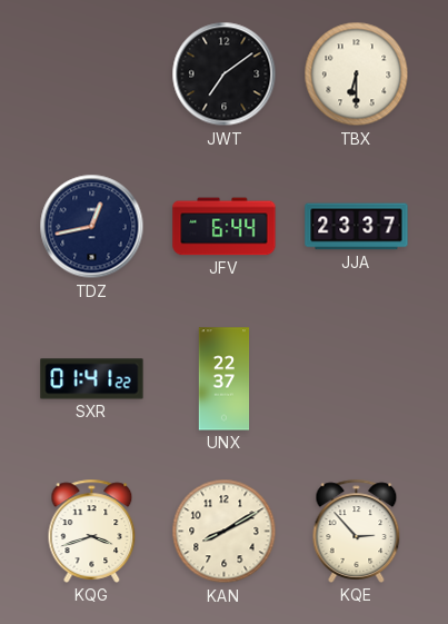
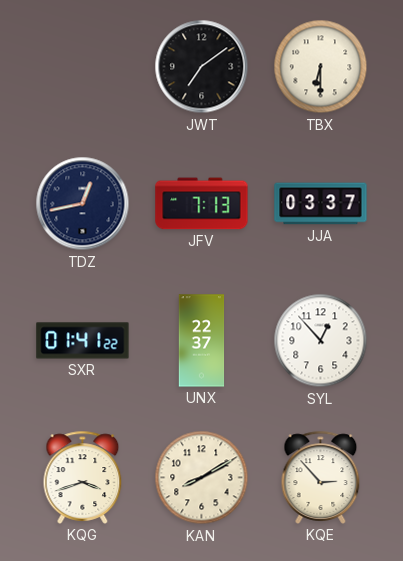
JFV: 6:44 -> 7:13
JJA: 23:37 -> 03:37
SYL: none -> 12:53
